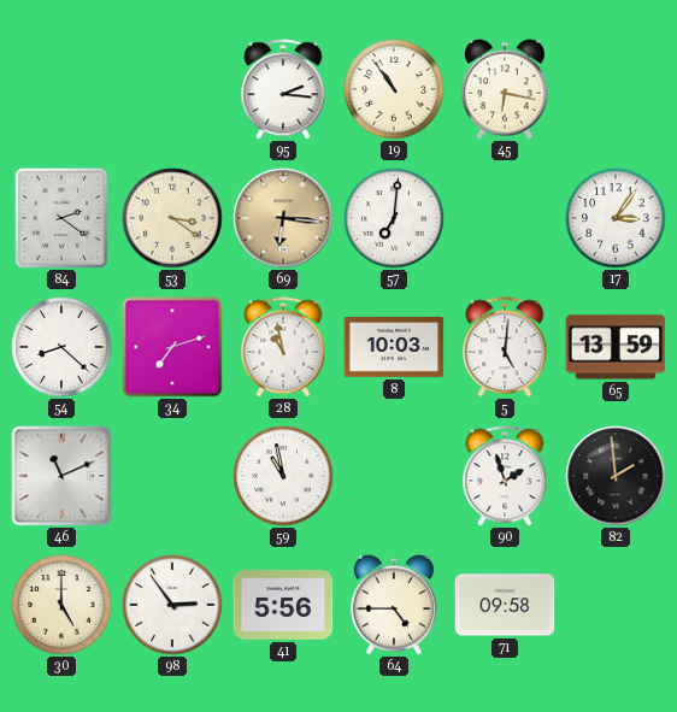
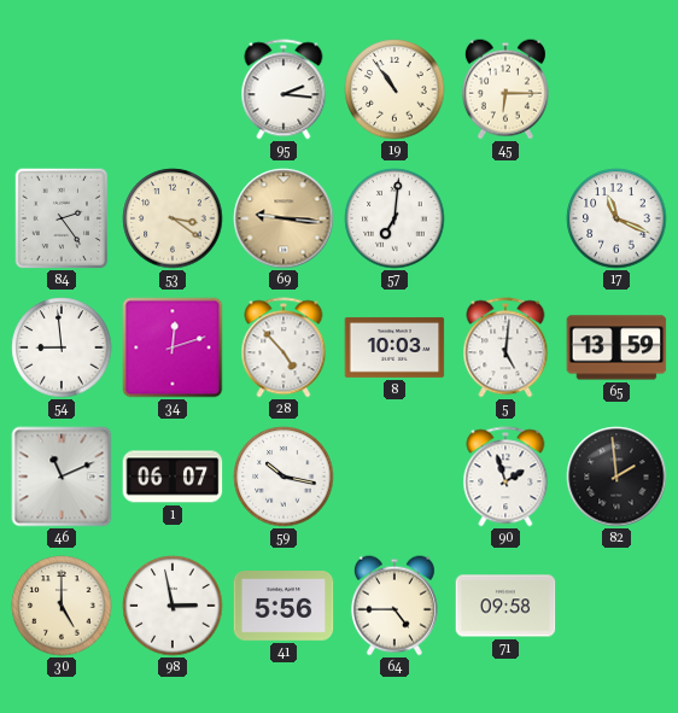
45: 6:17 -> 6:15
84: 2:21 -> 2:24
69: 6:16 -> 9:16
17: 3:06 -> 11:19
54: 8:22 -> 8:59
34: 7:12 -> 12:12
28: 10:58 -> 4:53
1: none -> 06:07
59: 10:58 -> 10:17
98: 2:54 -> 2:58
